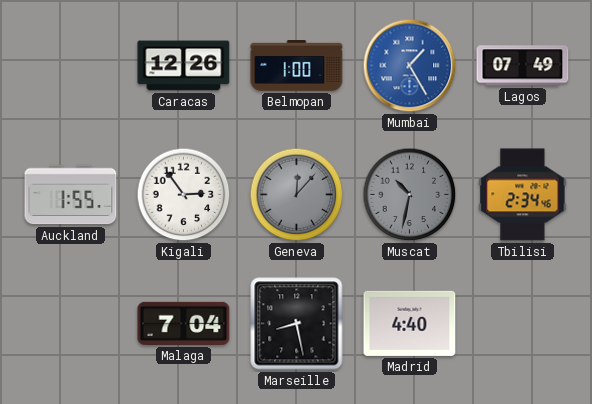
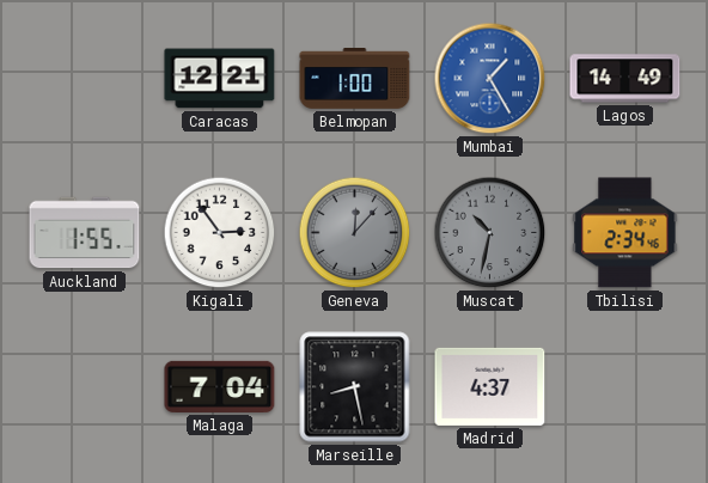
Caracas: 12:26 -> 12:21
Lagos: 07:49 -> 14:49
Madrid: 4:40 -> 4:37
